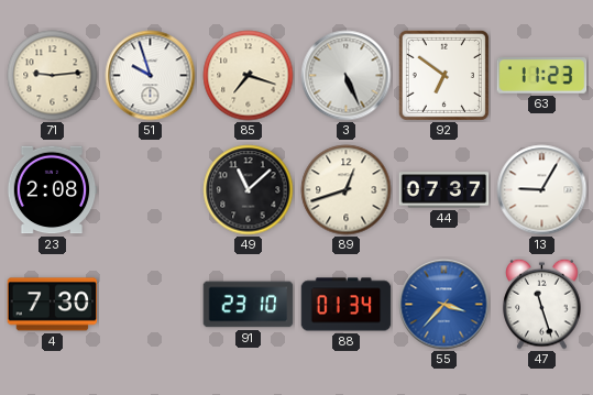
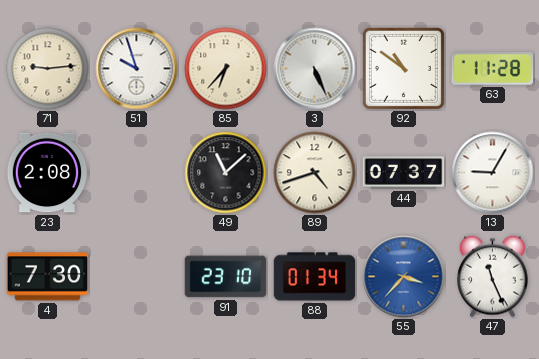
85: 7:18 -> 6:37
92: 6:51 -> 10:51
63: 11:23 -> 11:28
89: 12:42 -> 4:42
47: 11:27 -> 11:26
